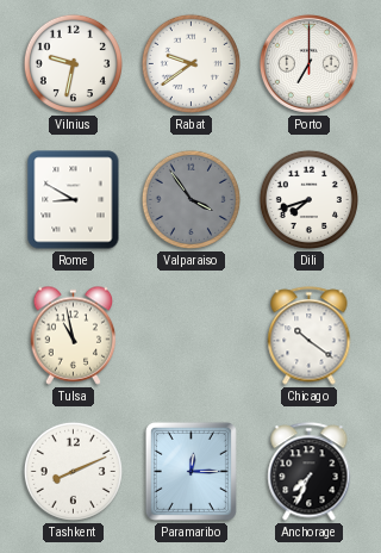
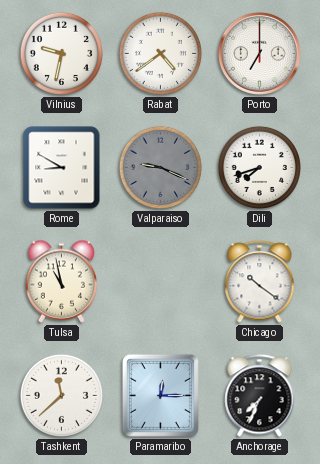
Rabat: 9:39 -> 4:39
Valparaiso: 3:54 -> 9:19
Tashkent: 8:11 -> 11:38
